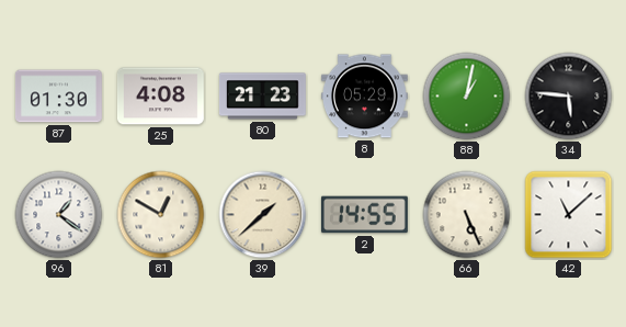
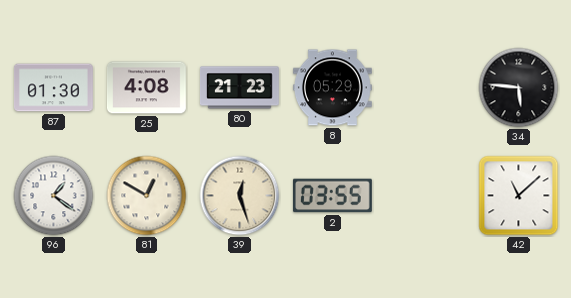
88: 1:02 -> none
39: 1:38 -> 12:27
2: 14:55 -> 03:55
66: 5:26 -> none
